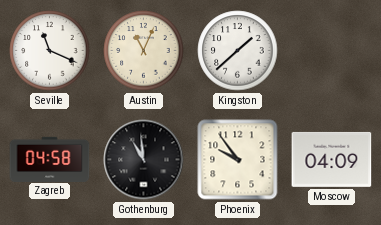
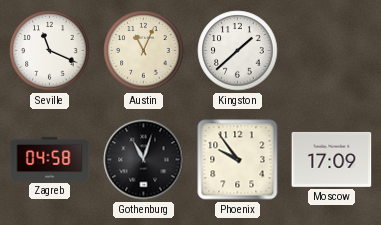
Gothenburg: 10:59 -> 11:03
Moscow: 04:09 -> 17:09
